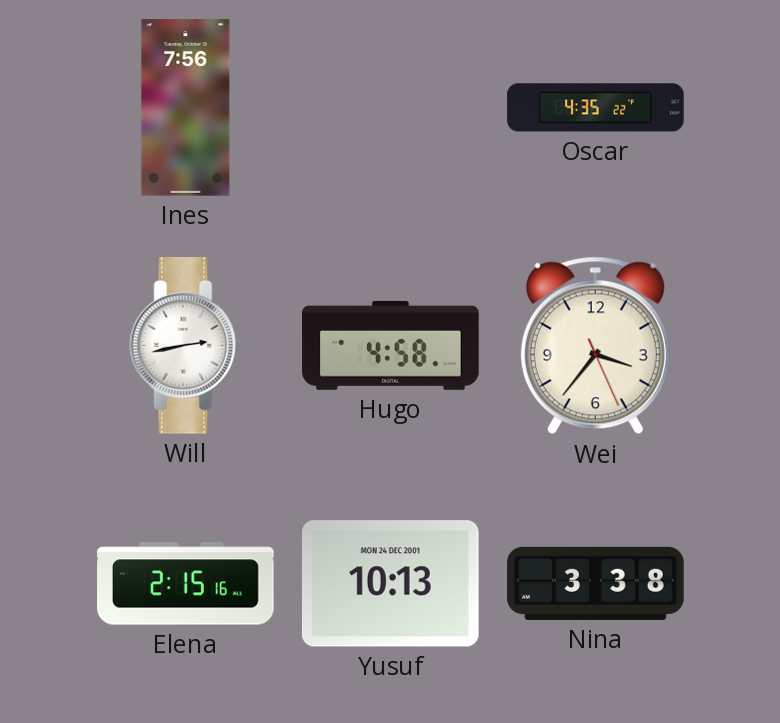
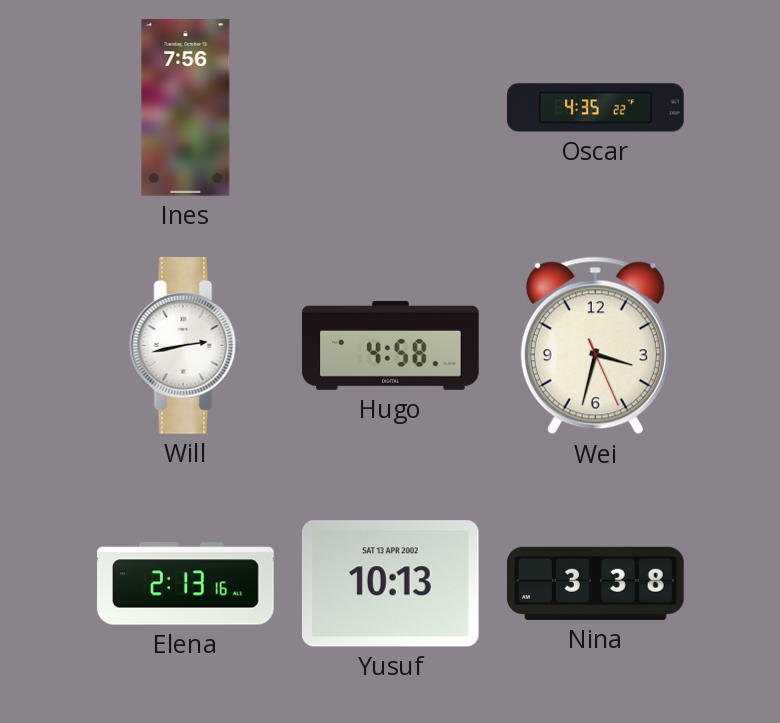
Wei: 3:36 -> 3:32
Elena: 2:15 -> 2:13
Yusuf date: MON 24 DEC 2001 -> SAT 13 APR 2002
